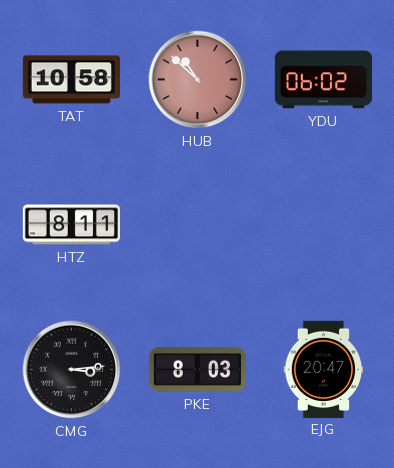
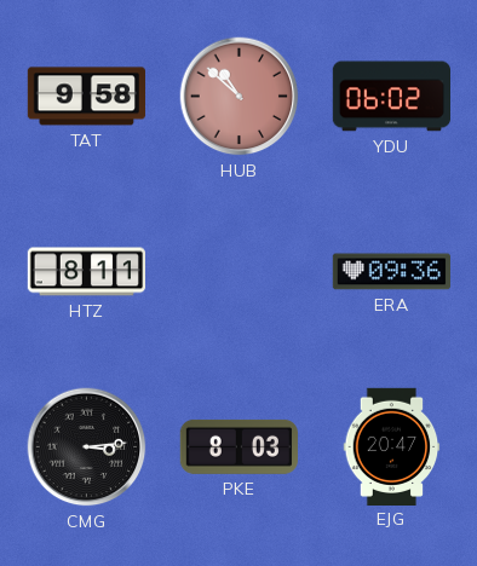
TAT: 10:58 -> 9:58
ERA: none -> 09:36
